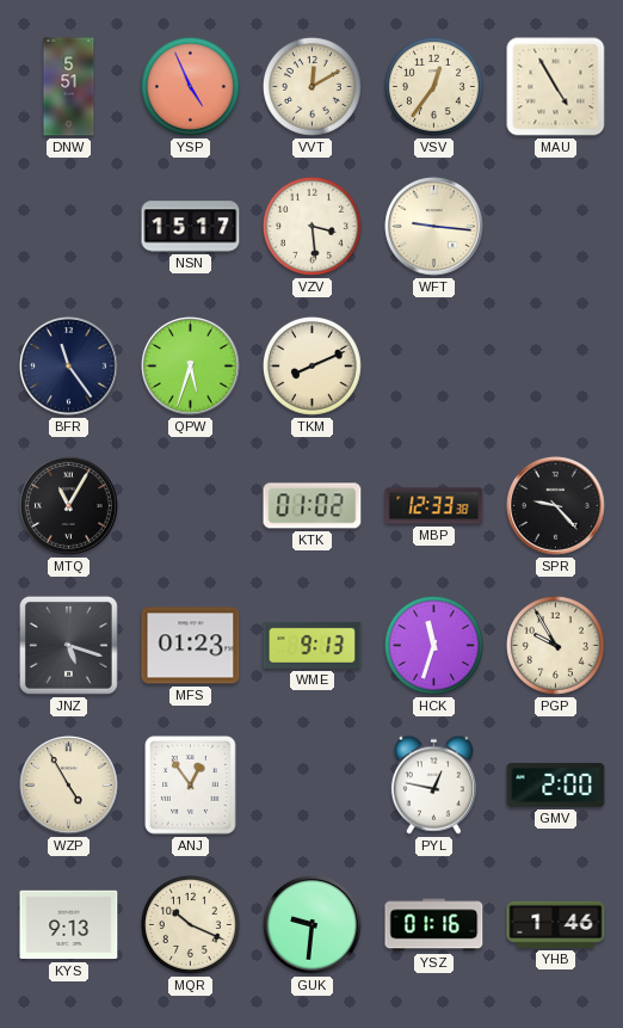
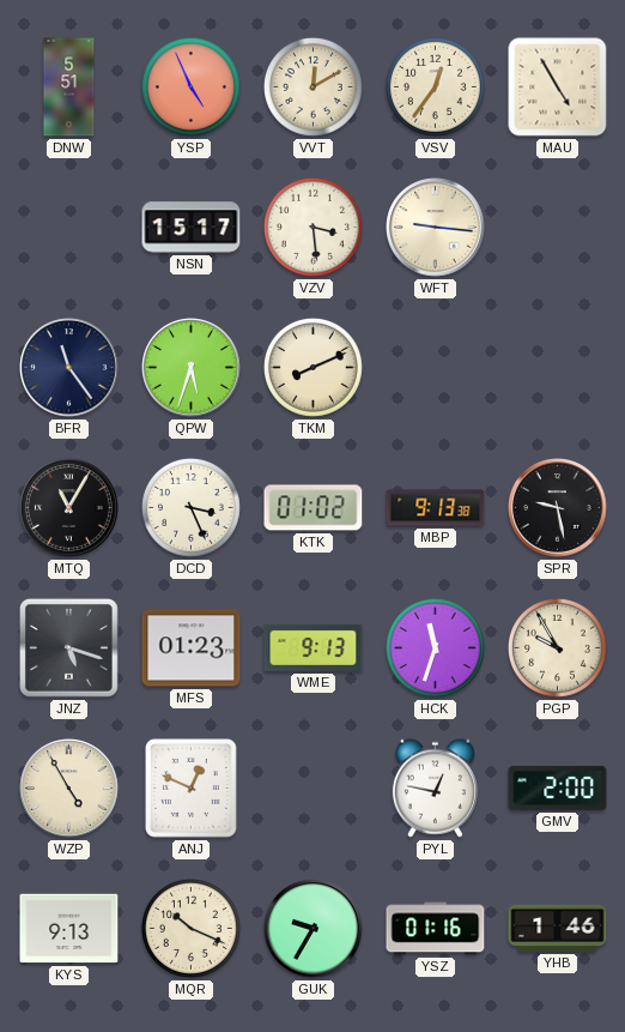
DCD: none -> 3:26
MBP: 12:33 -> 9:13
SPR: 9:23 -> 9:28
ANJ: 12:54 -> 12:49
GUK: 9:31 -> 9:35
